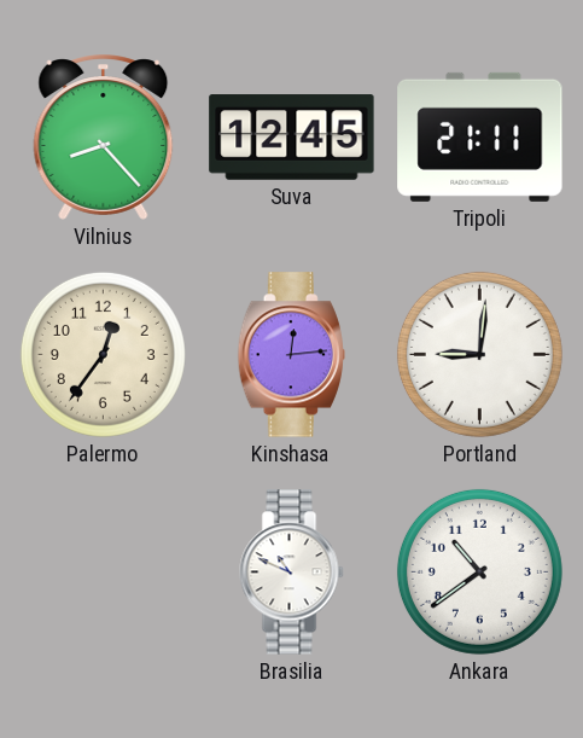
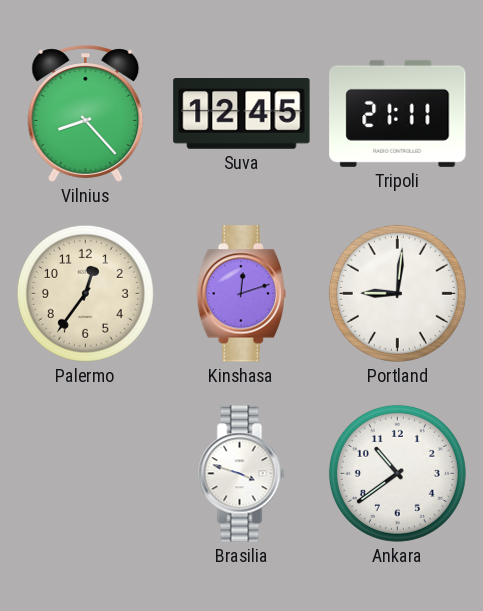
Kinshasa: 12:14 -> 12:12
Brasilia: 10:49 -> 3:48
